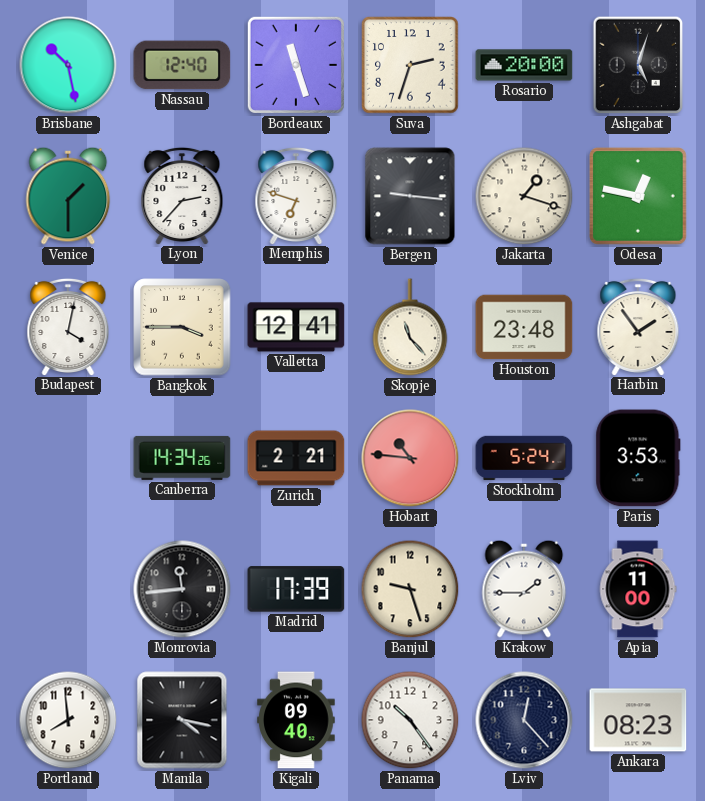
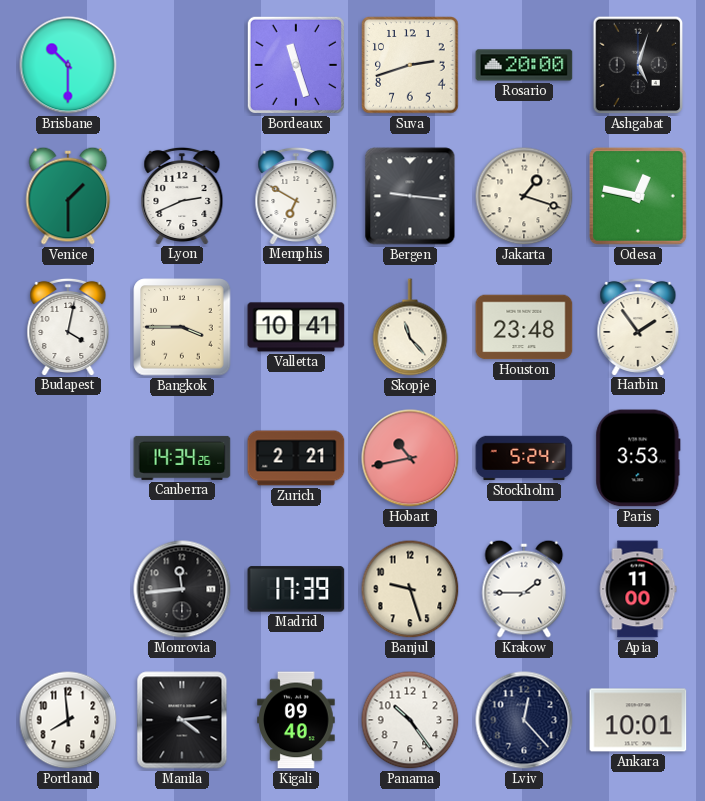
Brisbane: 10:28 -> 10:30
Nassau: 12:40 -> none
Suva: 2:33 -> 2:42
Lyon: 2:37 -> 2:41
Memphis: 6:48 -> 6:50
Valletta: 12:41 -> 10:41
Hobart: 10:46 -> 10:43
Manila: 4:17 -> 4:14
Ankara: 08:23 -> 10:01
